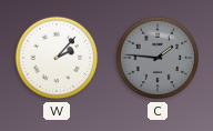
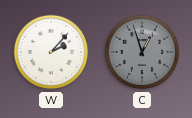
C: 1:46 -> 12:57
